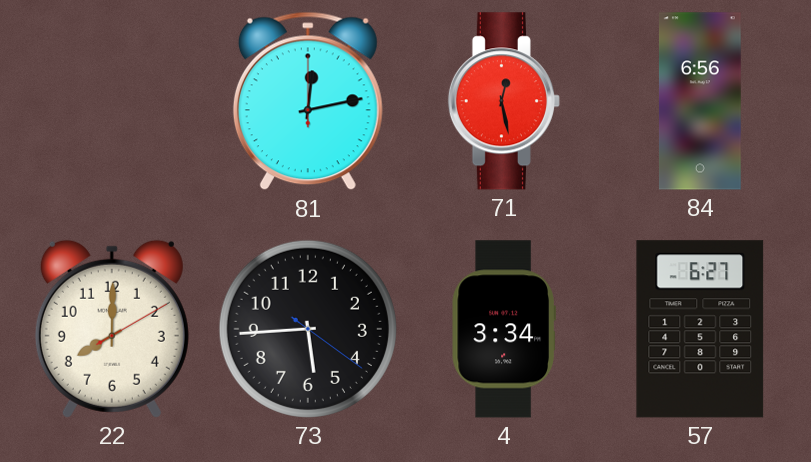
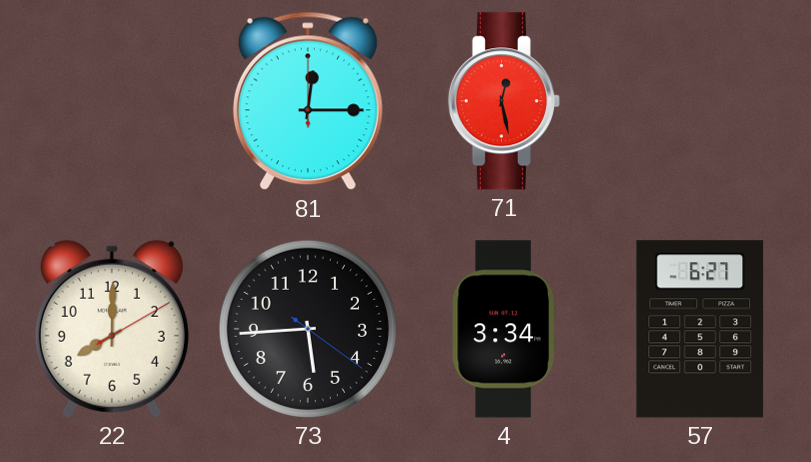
81: 12:13 -> 12:15
84: 6:56 -> none
